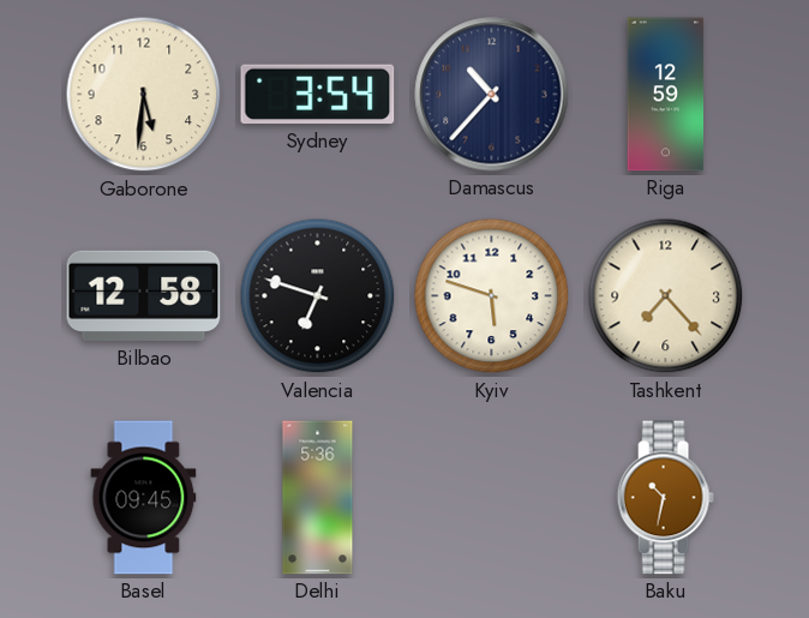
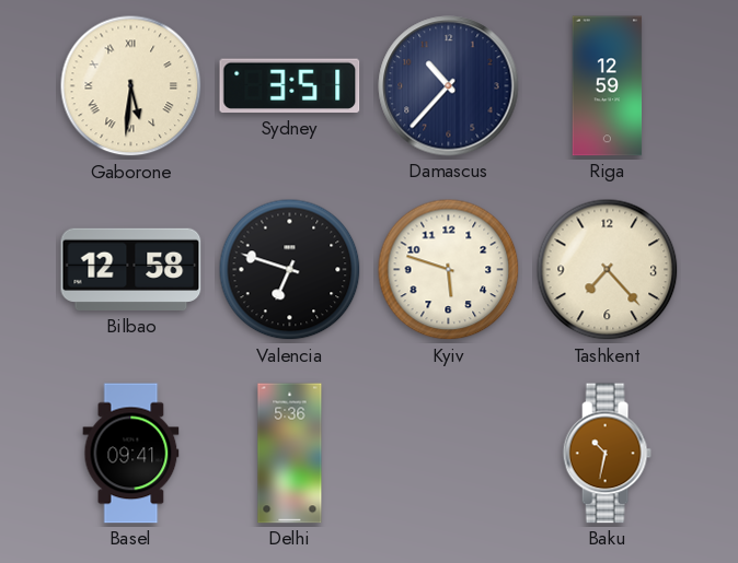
Gaborone numerals: Arabic -> Roman
Sydney: 3:54 -> 3:51
Basel: 09:45 -> 09:41
